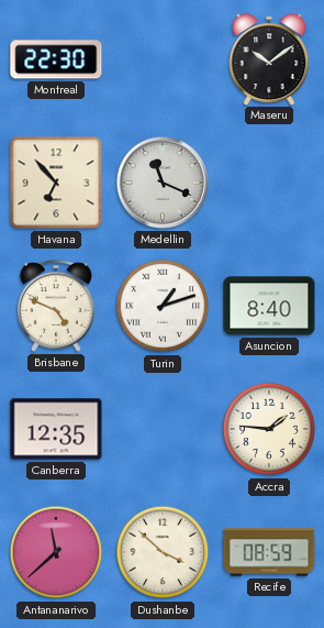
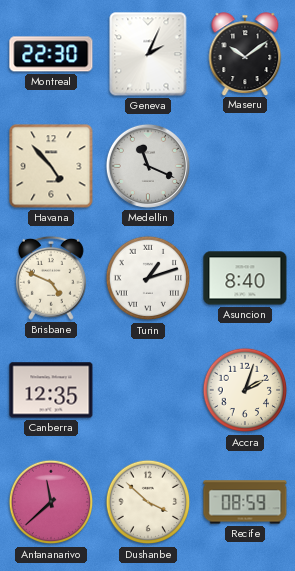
Geneva: none -> 2:04
Havana: 6:53 -> 4:53
Accra: 1:46 -> 2:03
